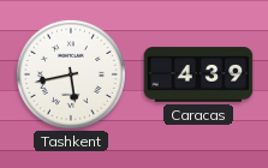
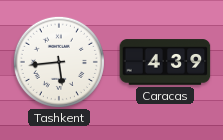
Tashkent: 5:43 -> 5:44
